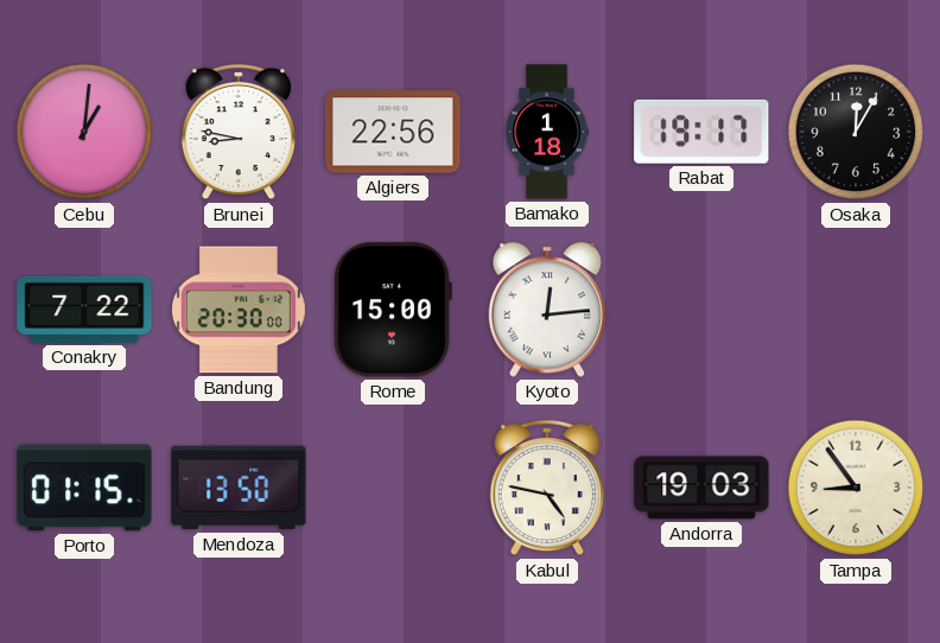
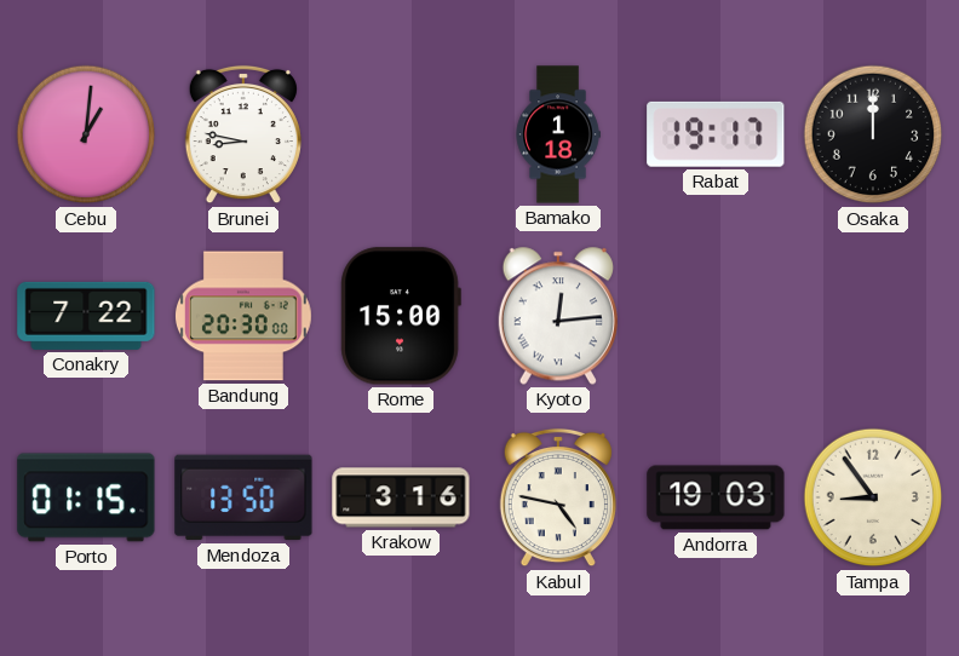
Algiers: 22:56 -> none
Osaka: 12:05 -> 12:00
Krakow: none -> 3:16
